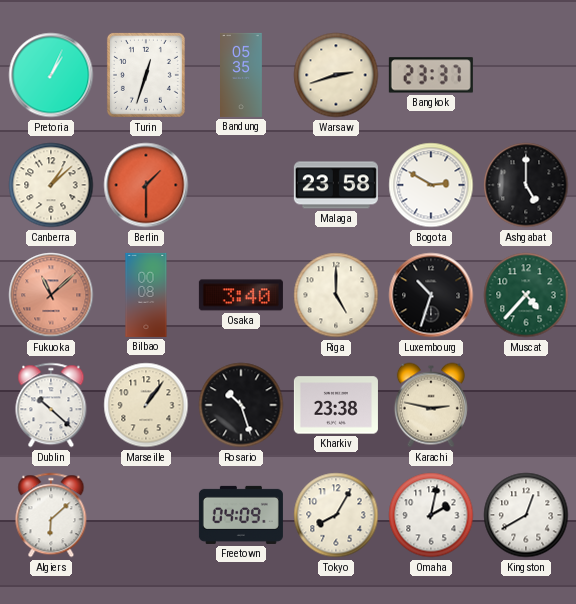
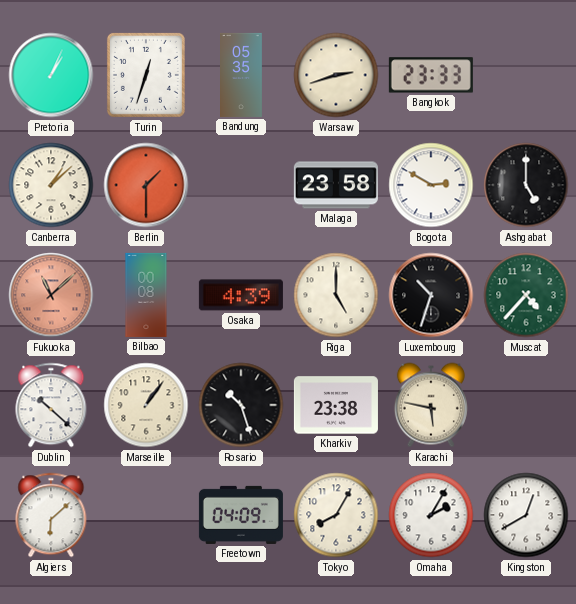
Bangkok: 23:37 -> 23:33
Osaka: 3:40 -> 4:39
Karachi: 2:47 -> 5:47
Omaha: 2:02 -> 2:05
